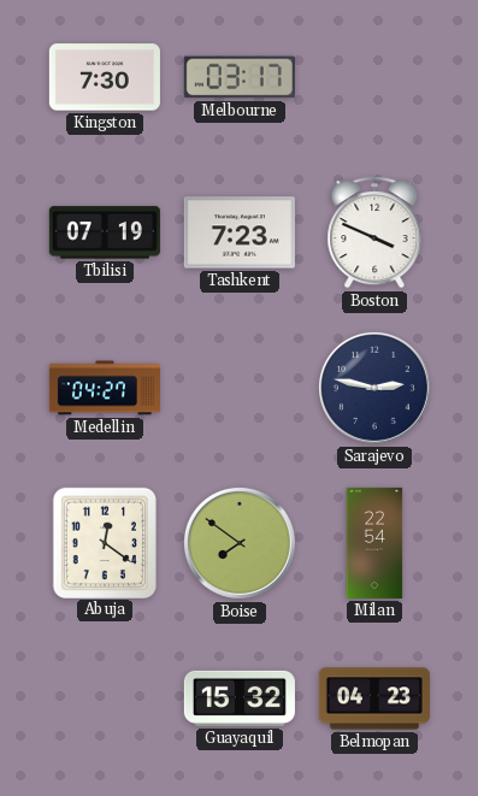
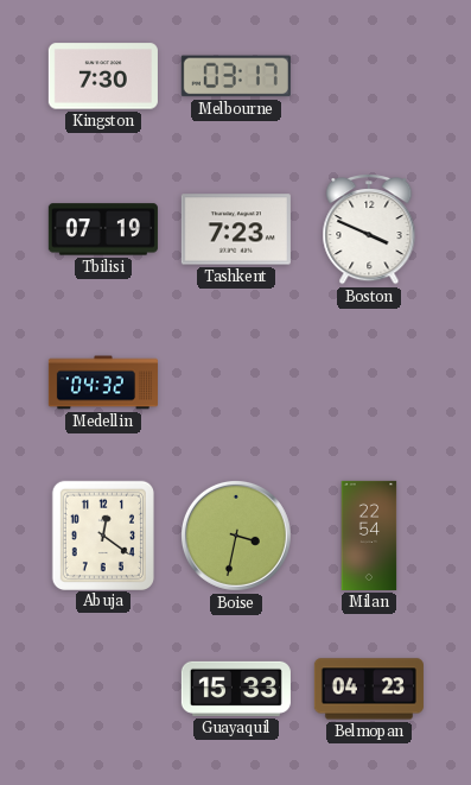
Medellin: 04:27 -> 04:32
Sarajevo: 2:47 -> none
Boise: 7:51 -> 3:32
Guayaquil: 15:32 -> 15:33
